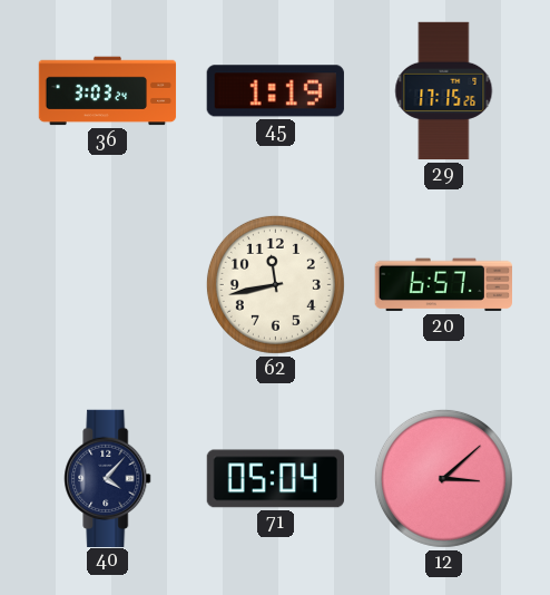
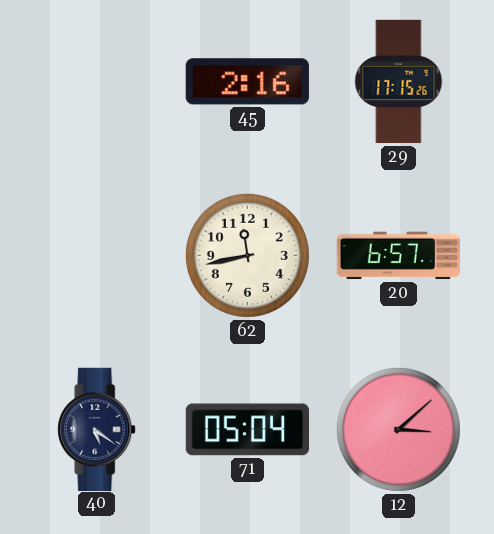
36: 3:03 -> none
45: 1:19 -> 2:16
40: 4:07 -> 5:21
